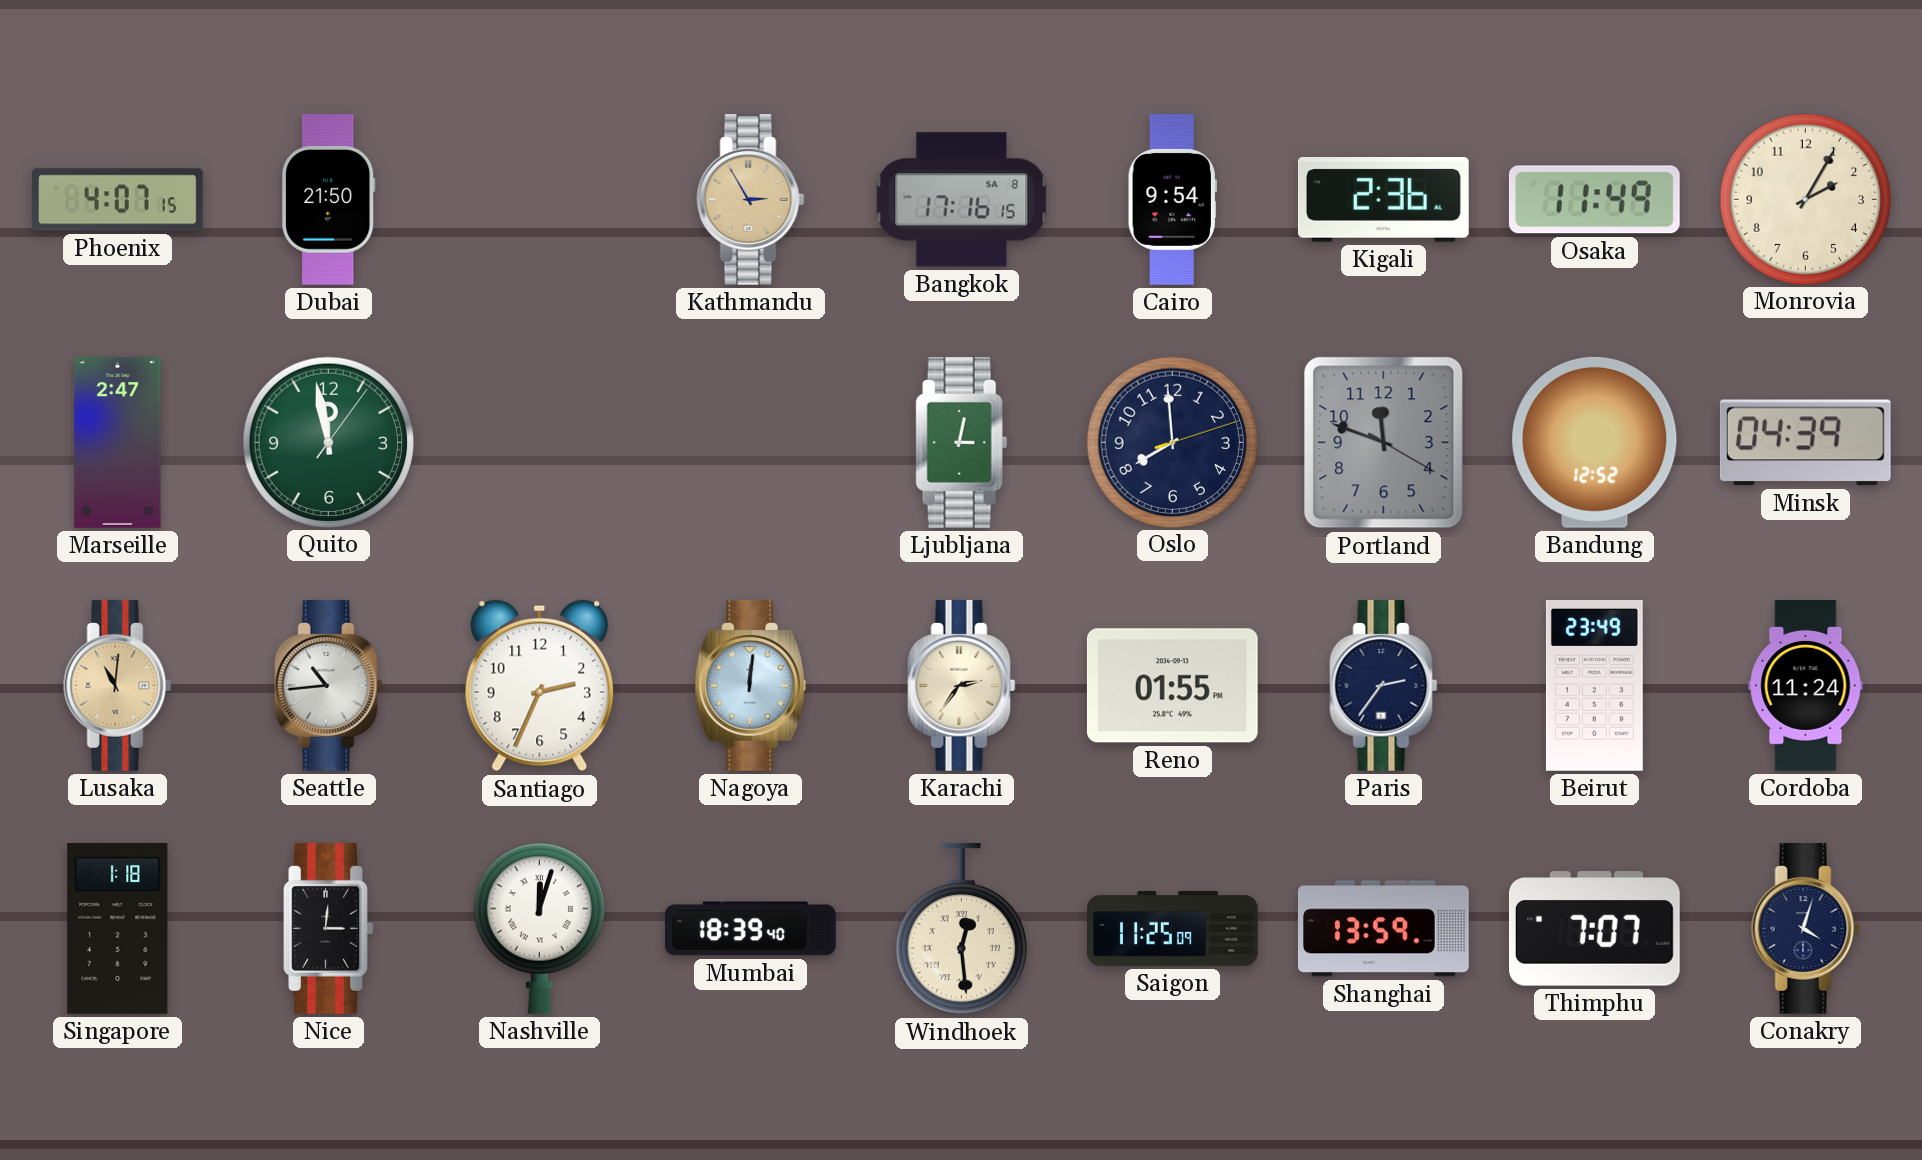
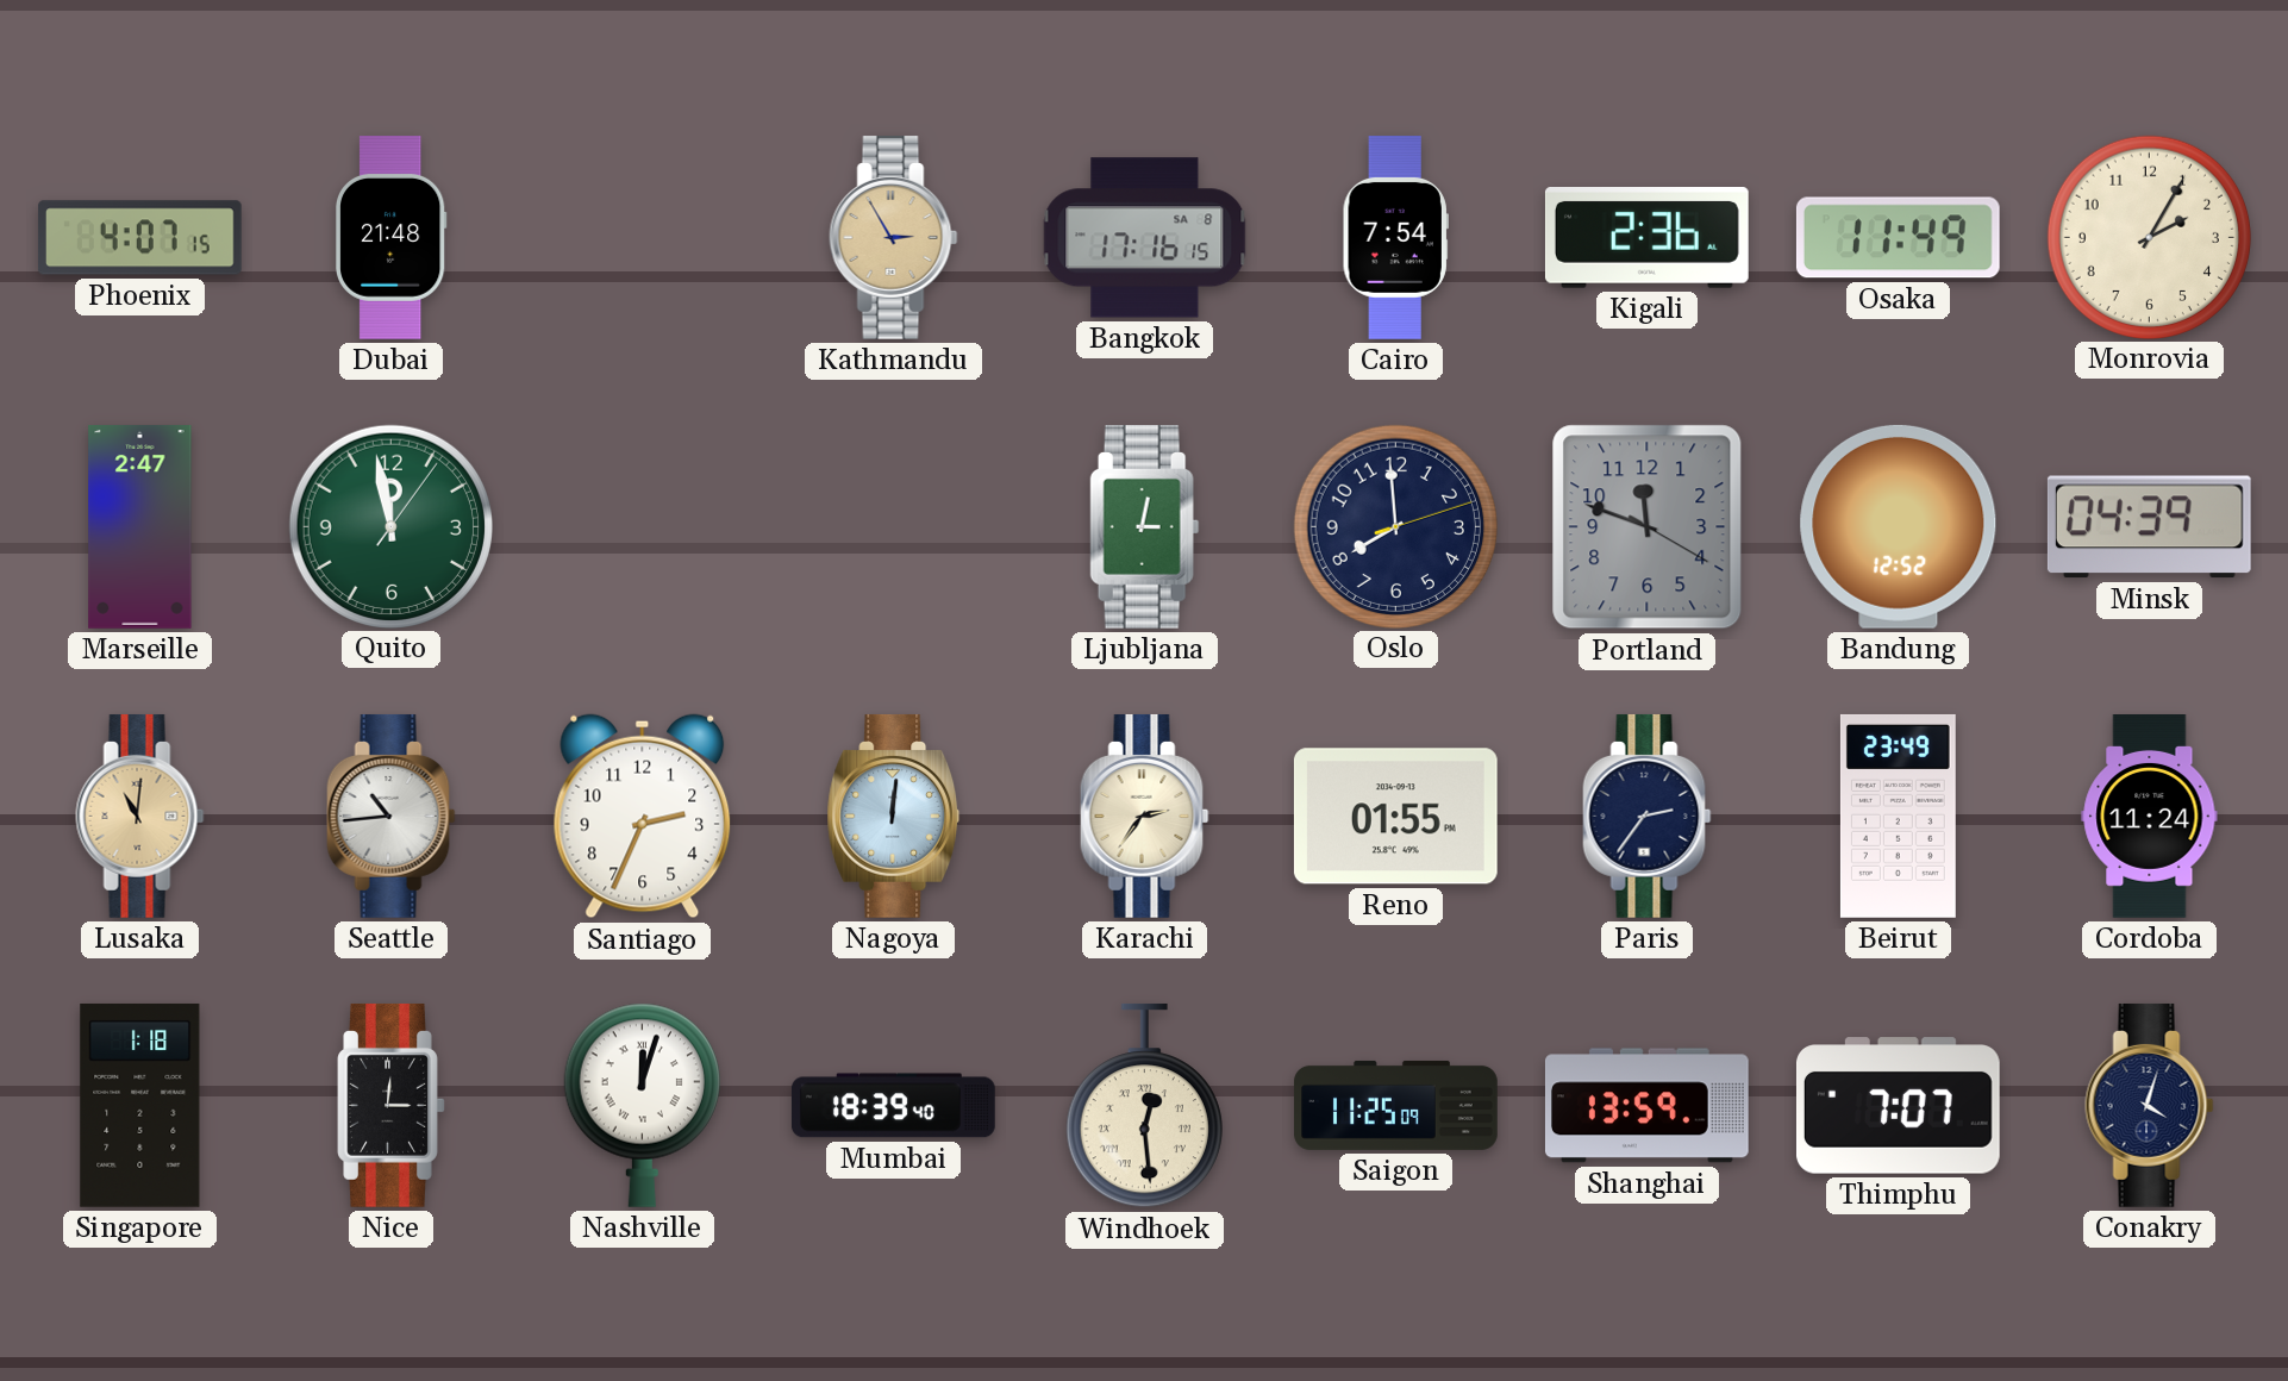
Dubai: 21:50 -> 21:48
Cairo: 9:54 -> 7:54
